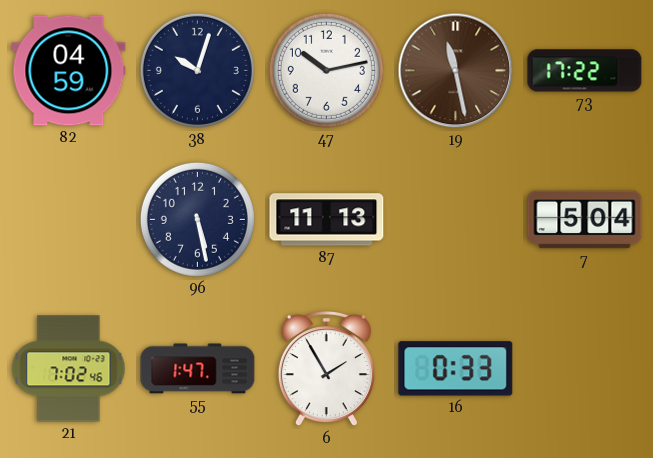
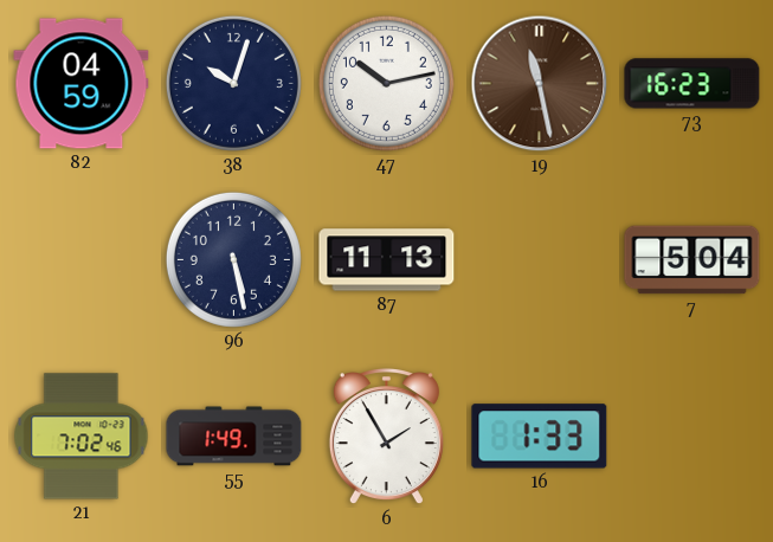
73: 17:22 -> 16:23
55: 1:47 -> 1:49
16: 0:33 -> 1:33
